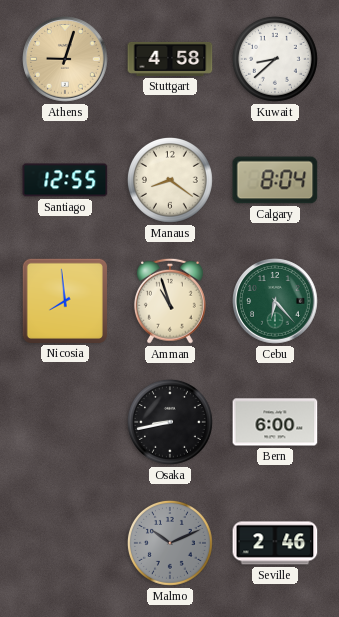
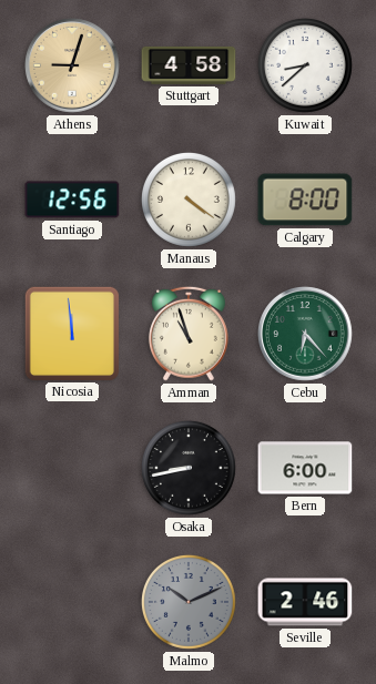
Santiago: 12:55 -> 12:56
Manaus: 8:21 -> 4:21
Calgary: 8:04 -> 8:00
Nicosia: 7:59 -> 11:59
